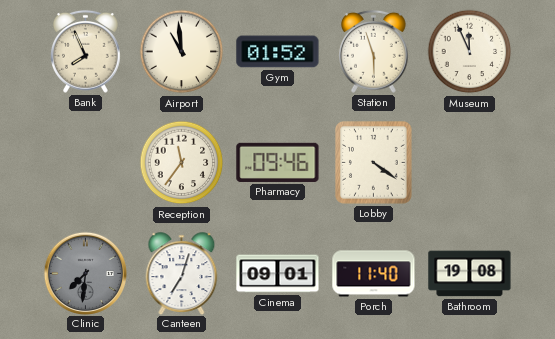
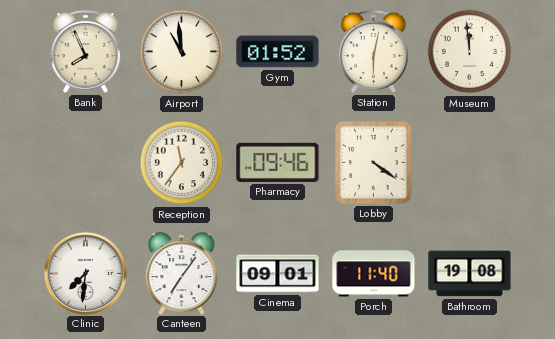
Station: 5:57 -> 6:02
Museum: 11:56 -> 11:59
Clinic dial: grey -> white
Canteen: 7:03 -> 7:06
